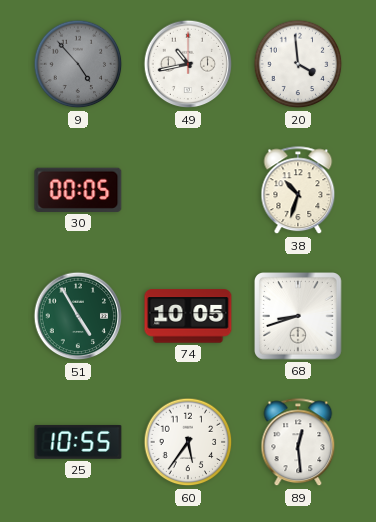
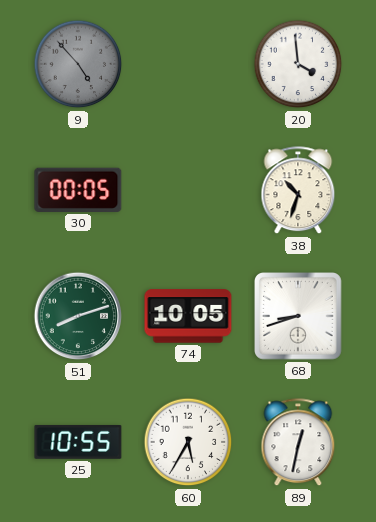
49: 10:43 -> none
51: 4:55 -> 8:12
60: 5:36 -> 5:35
89: 12:29 -> 12:32
